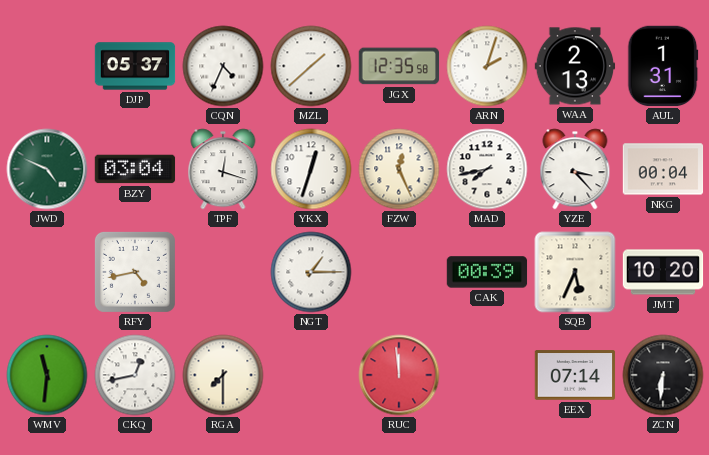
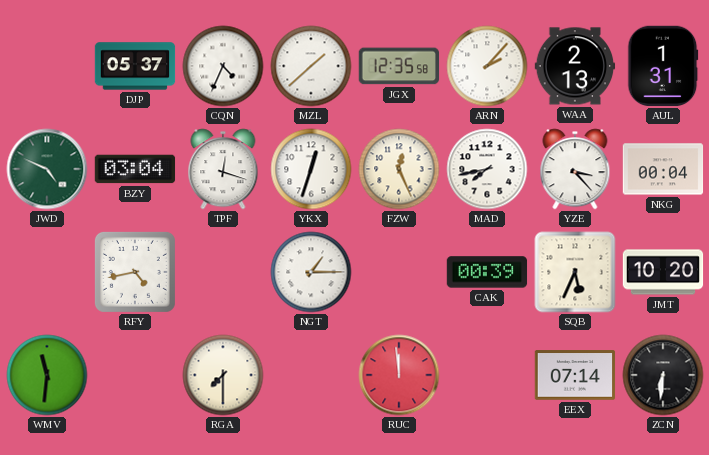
ARN: 2:03 -> 2:07
CKQ: 12:43 -> none
